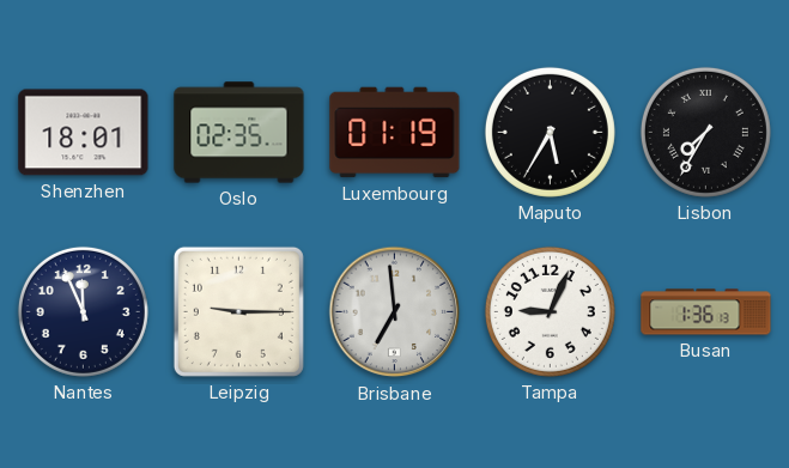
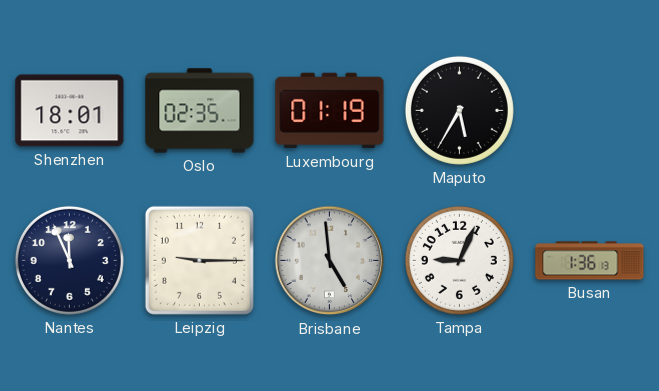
Lisbon: 7:35 -> none
Brisbane: 6:59 -> 4:59
